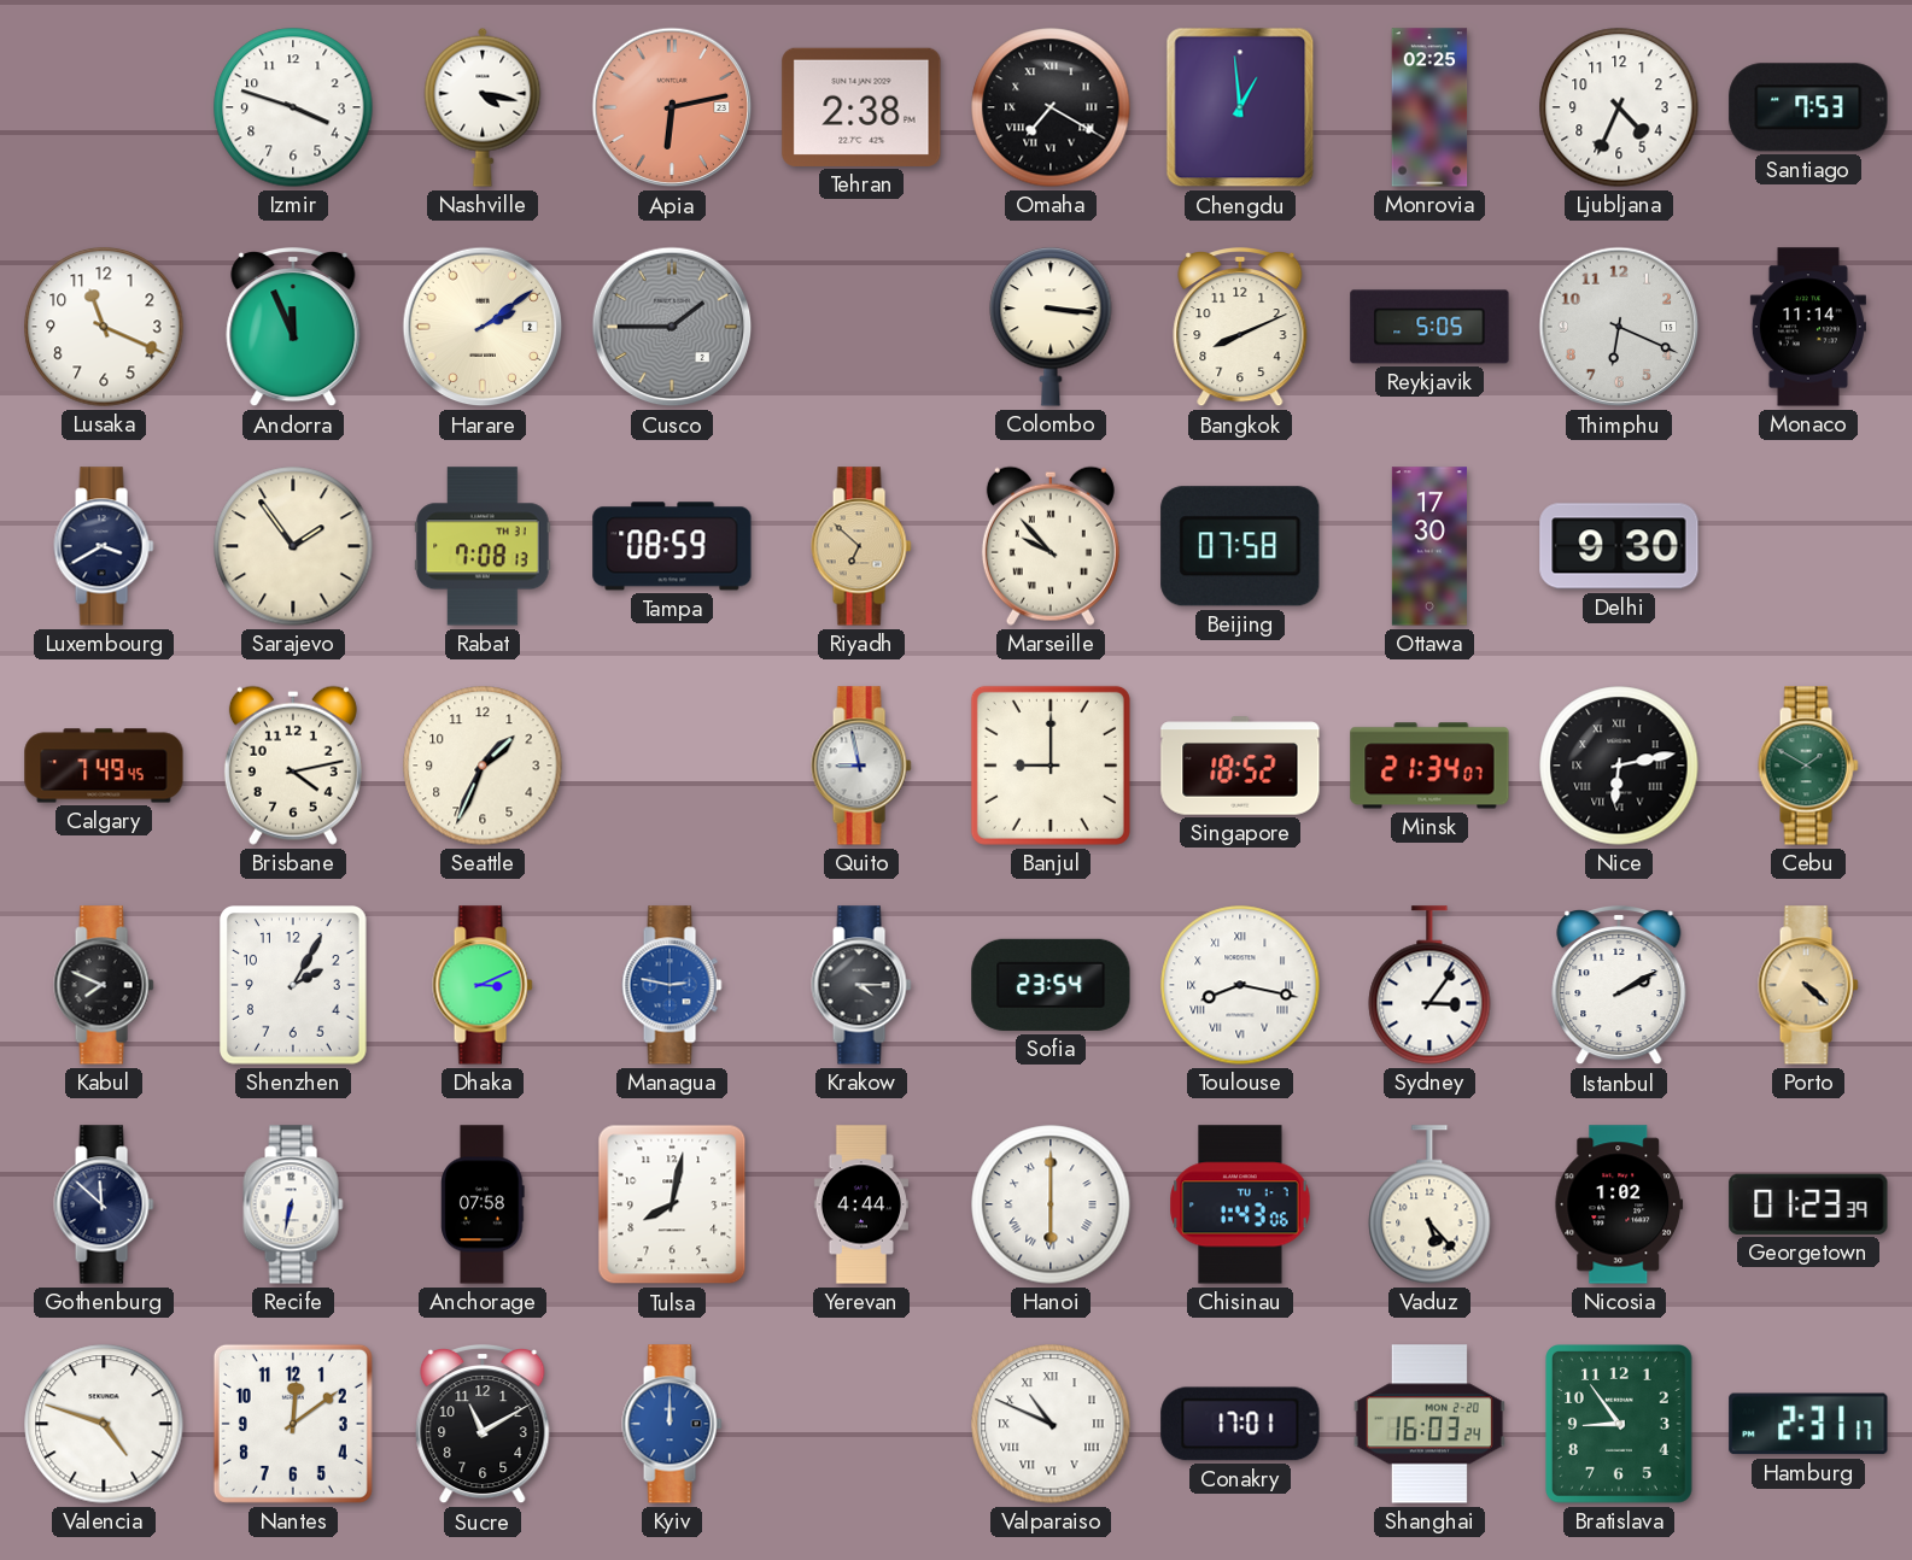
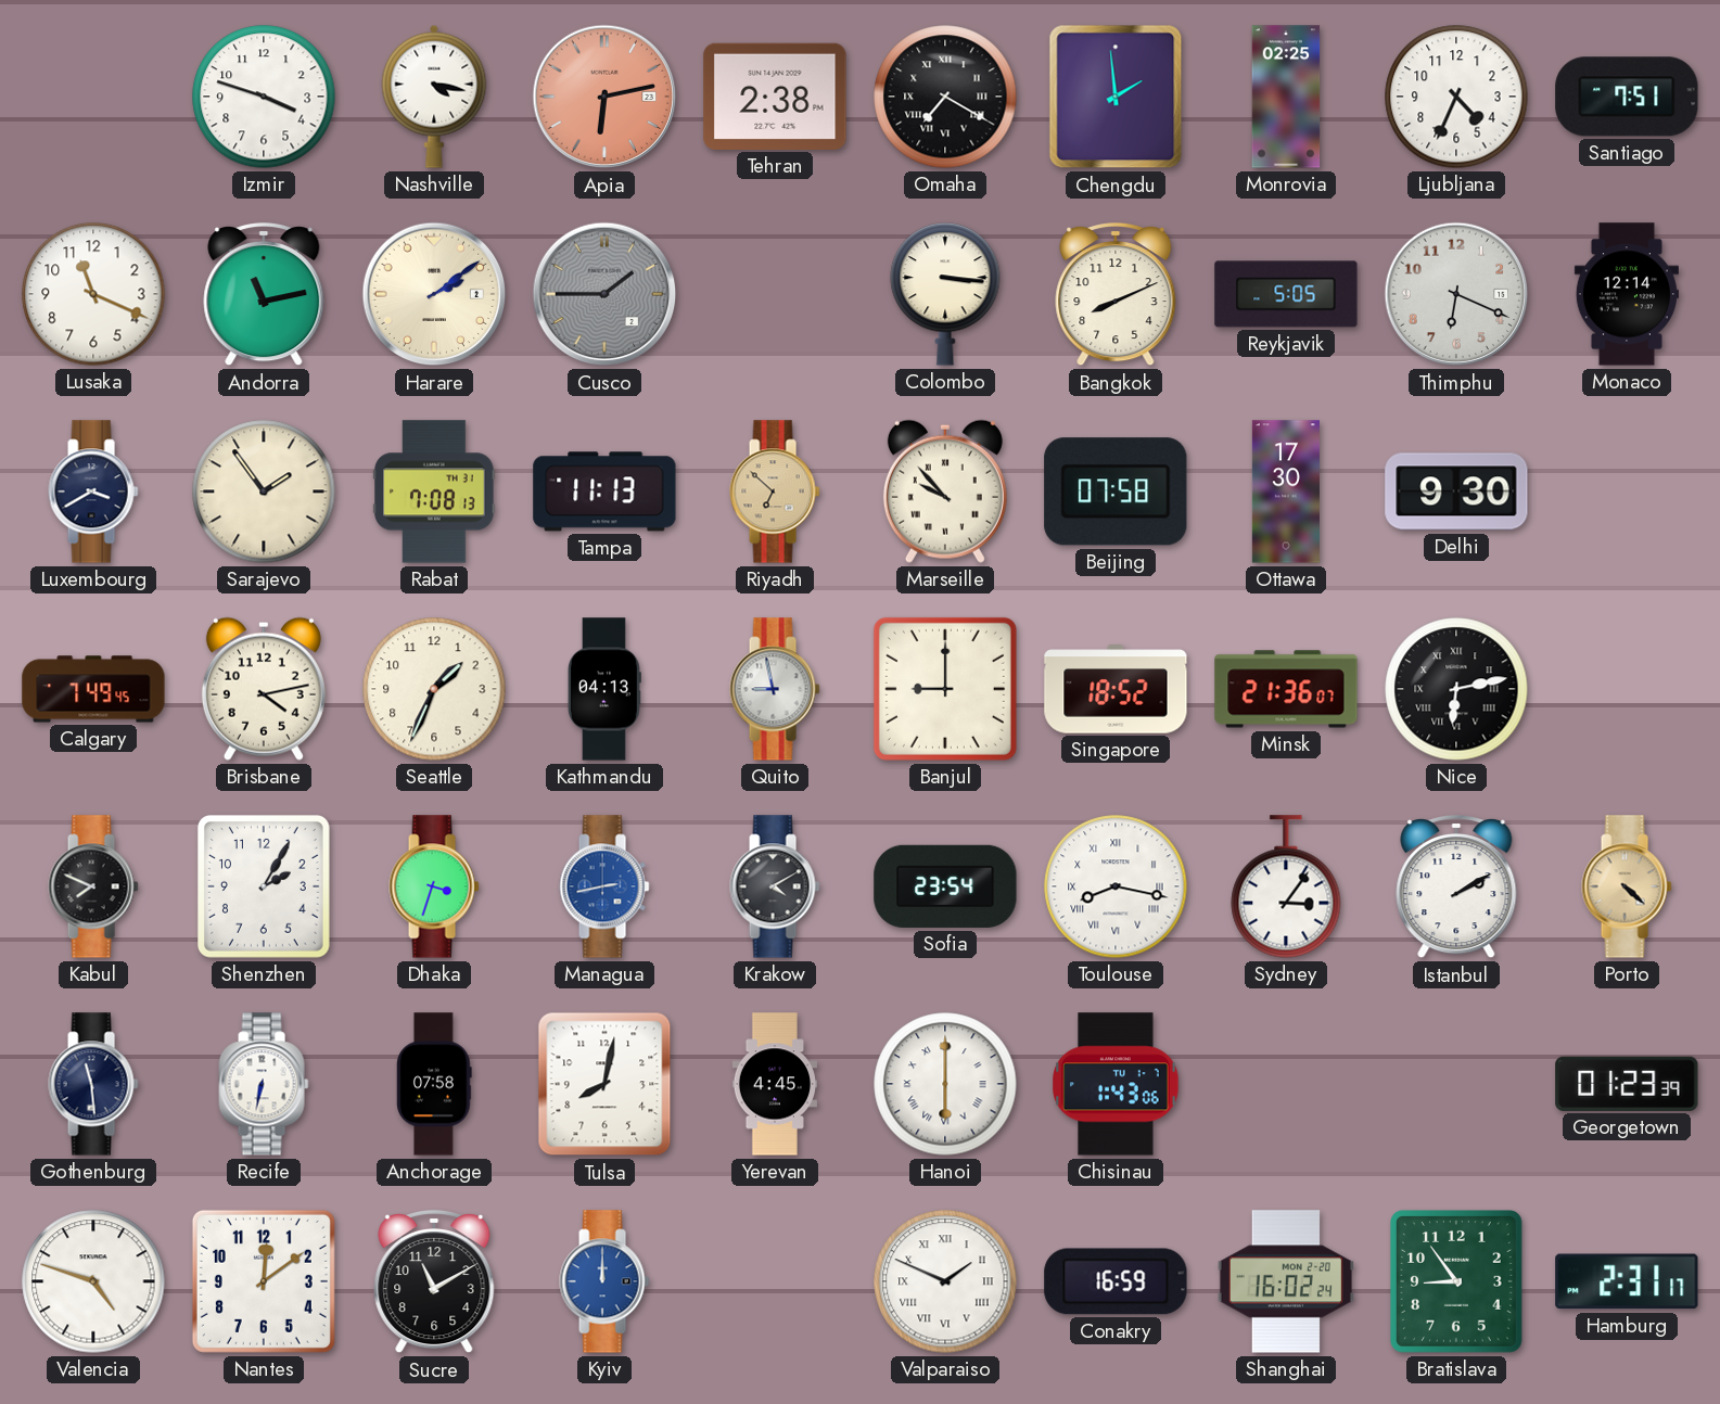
Chengdu: 12:59 -> 1:59
Santiago: 7:53 -> 7:51
Andorra: 11:56 -> 11:13
Monaco: 11:14 -> 12:14
Tampa: 08:59 -> 11:13
Kathmandu: none -> 04:13
Minsk: 21:34 -> 21:36
Cebu: 1:50 -> none
Dhaka: 3:11 -> 3:33
Managua: 2:47 -> 2:43
Krakow: 4:15 -> 4:10
Gothenburg: 11:52 -> 11:29
Yerevan: 4:44 -> 4:45
Vaduz: 5:23 -> none
Nicosia: 1:02 -> none
Valparaiso: 10:49 -> 1:49
Conakry: 17:01 -> 16:59
Shanghai: 16:03 -> 16:02
